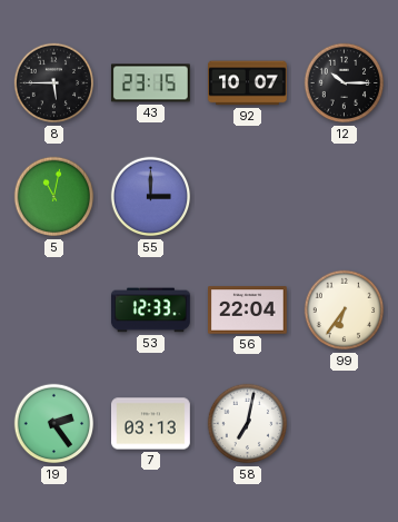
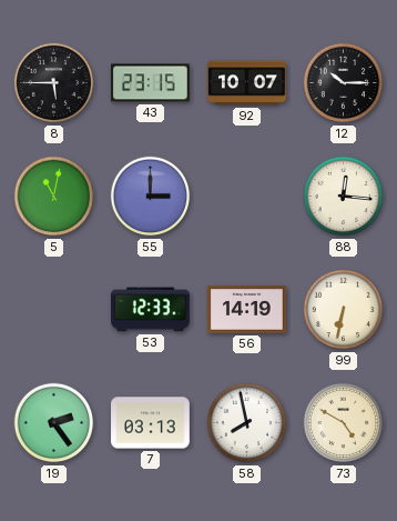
88: none -> 12:16
56: 22:04 -> 14:19
99: 6:36 -> 6:32
58: 7:02 -> 7:58
73: none -> 4:50
